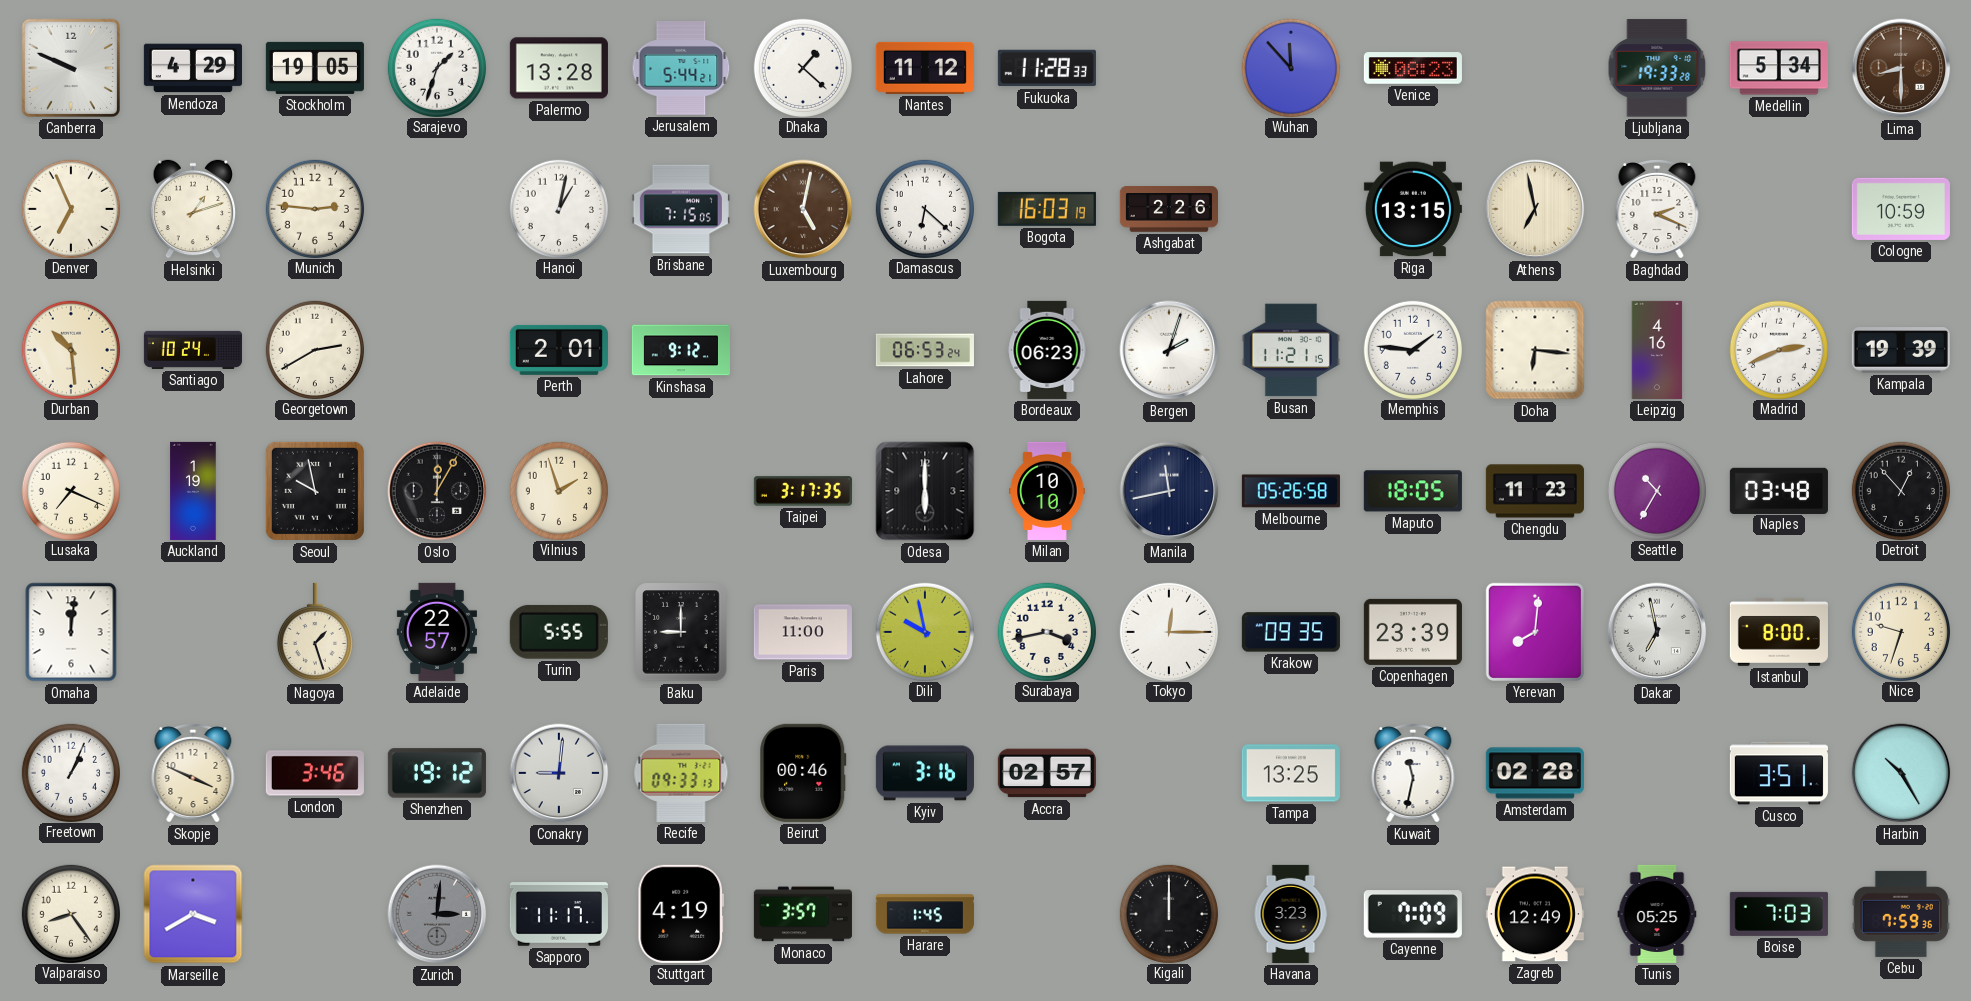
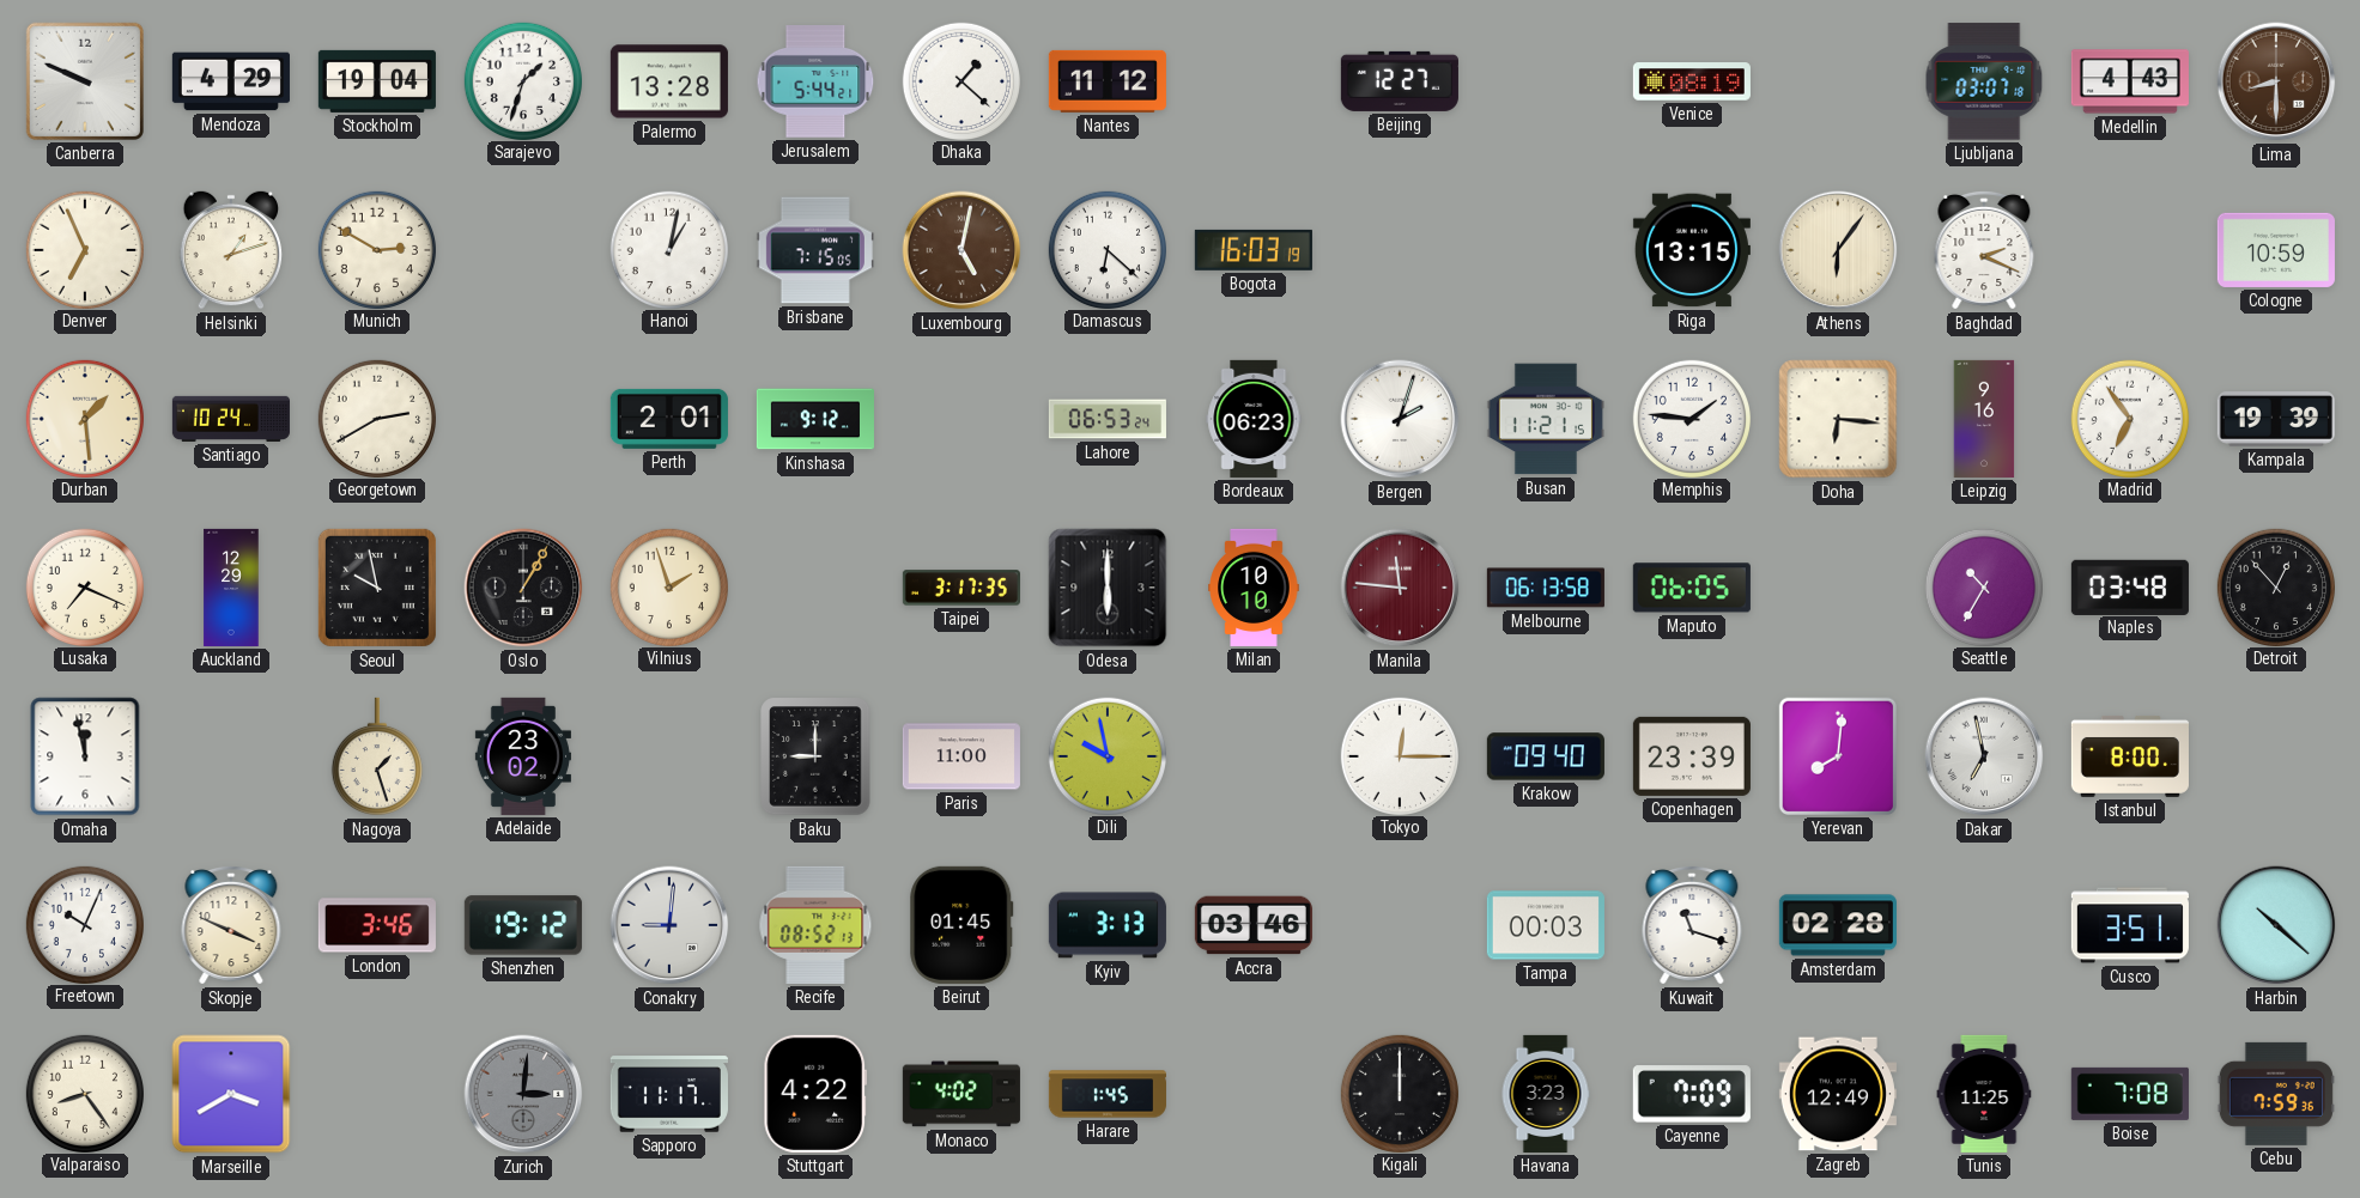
Stockholm: 19:05 -> 19:04
Fukuoka: 11:28 -> none
Beijing: none -> 12:27
Wuhan: 11:53 -> none
Venice: 08:23 -> 08:19
Ljubljana: 19:33 -> 03:07
Medellin: 5:34 -> 4:43
Munich: 2:46 -> 2:50
Ashgabat: 2:26 -> none
Athens: 6:58 -> 6:06
Durban: 10:29 -> 1:29
Leipzig: 4:16 -> 9:16
Madrid: 2:41 -> 6:54
Auckland: 1:19 -> 12:29
Oslo: 12:05 -> 1:05
Manila: 11:43 -> 11:46
Manila dial: navy -> burgundy
Melbourne: 05:26 -> 06:13
Maputo: 18:05 -> 06:05
Chengdu: 11:23 -> none
Omaha: 12:01 -> 11:58
Adelaide: 22:57 -> 23:02
Turin: 5:55 -> none
Surabaya: 3:43 -> none
Krakow: 09:35 -> 09:40
Nice: 9:33 -> none
Freetown: 1:04 -> 10:04
Recife: 09:33 -> 08:52
Beirut: 00:46 -> 01:45
Kyiv: 3:16 -> 3:13
Accra: 02:57 -> 03:46
Tampa: 13:25 -> 00:03
Kuwait: 11:32 -> 11:18
Harbin: 10:25 -> 10:22
Stuttgart: 4:19 -> 4:22
Monaco: 3:57 -> 4:02
Tunis: 05:25 -> 11:25
Boise: 7:03 -> 7:08
